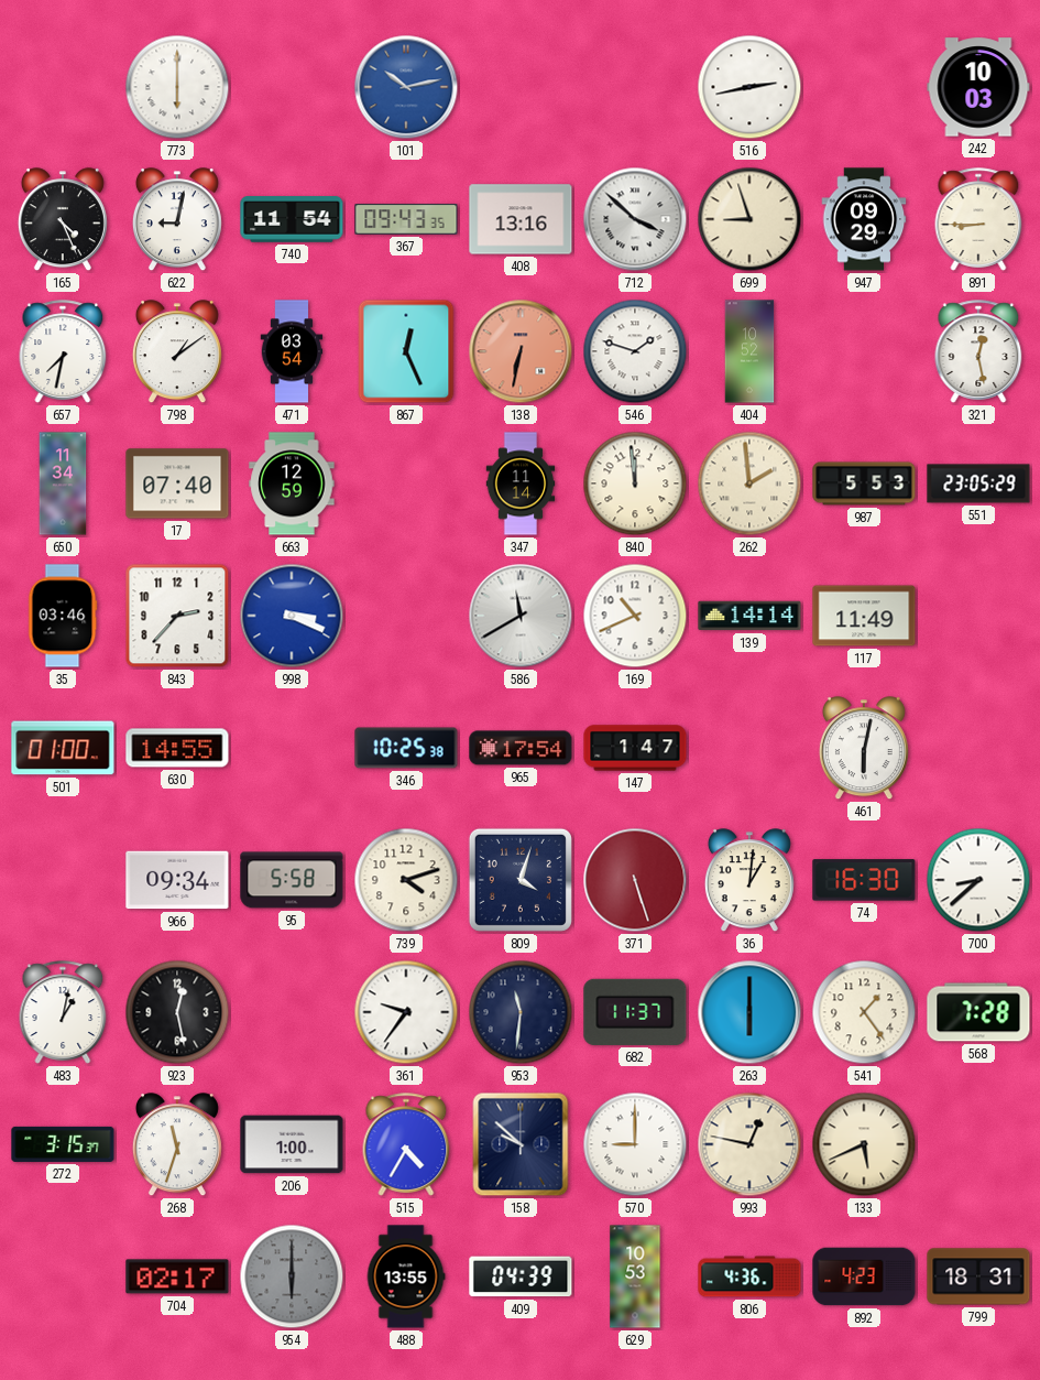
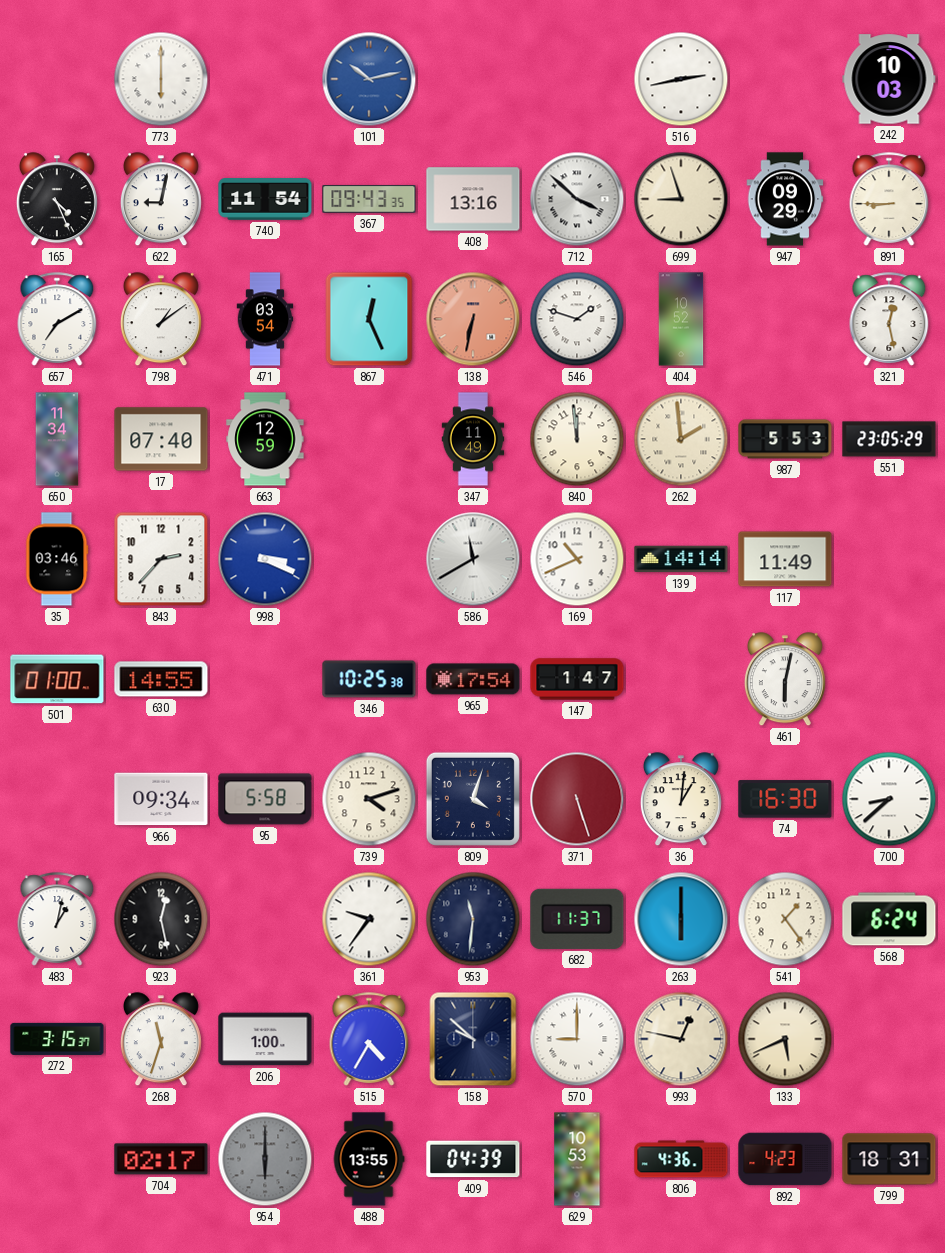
657: 7:32 -> 7:10
347: 11:14 -> 11:49
568: 7:28 -> 6:24
